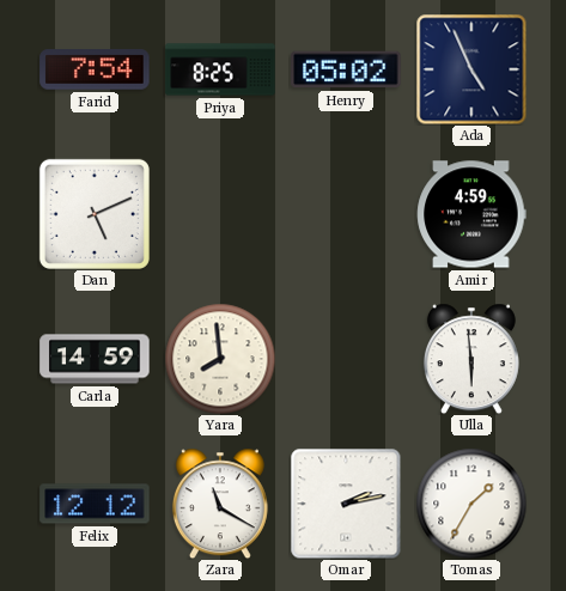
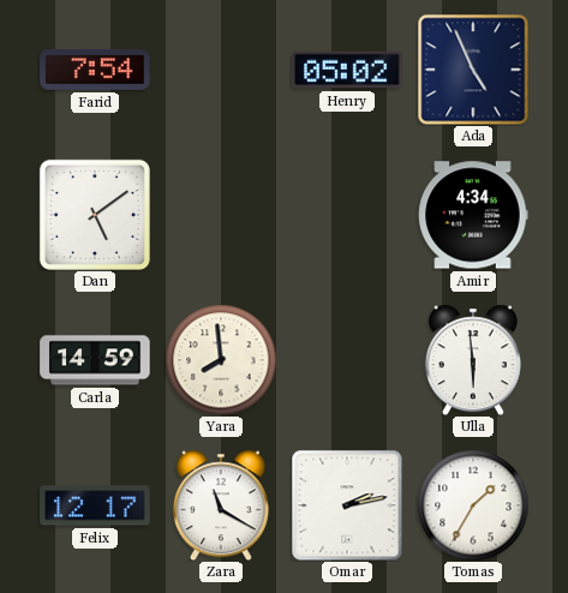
Priya: 8:25 -> none
Dan: 5:11 -> 5:09
Amir: 4:59 -> 4:34
Felix: 12:12 -> 12:17
